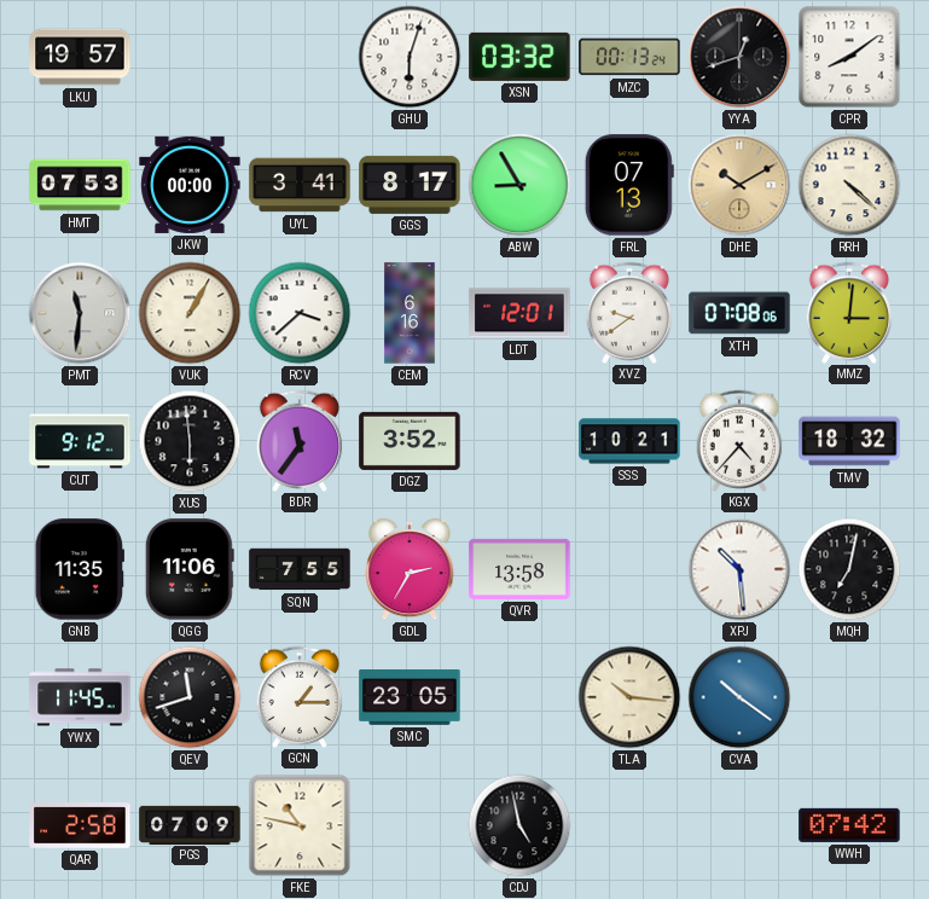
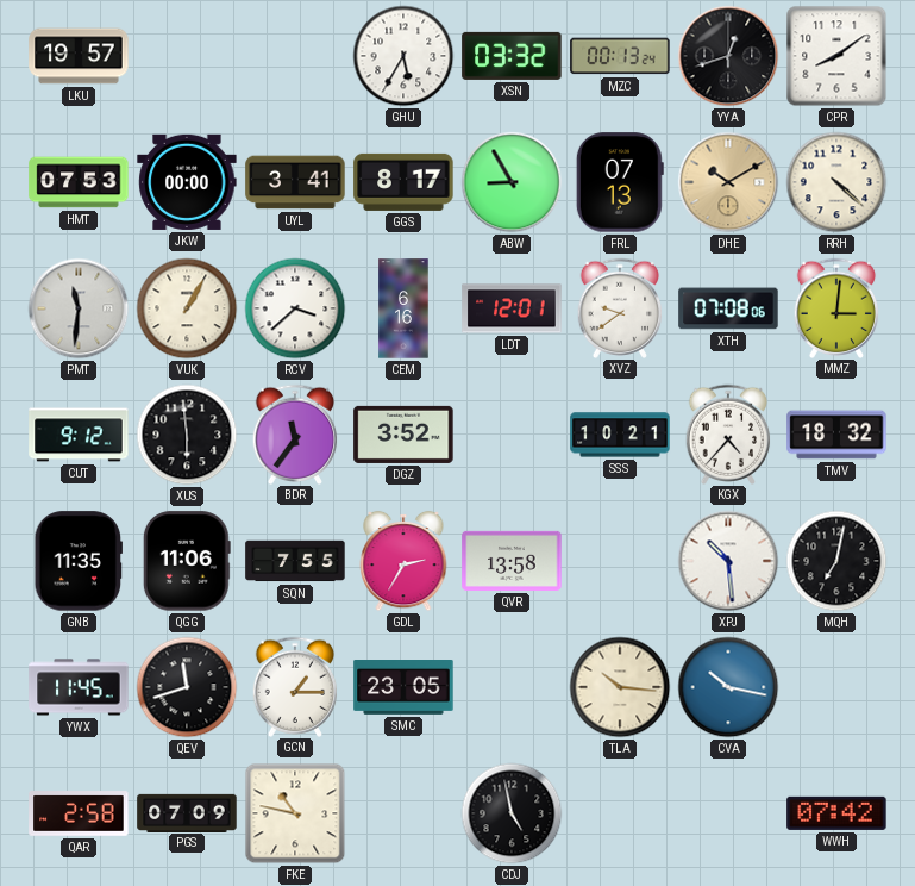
GHU: 6:03 -> 5:35
CVA: 10:21 -> 10:17
